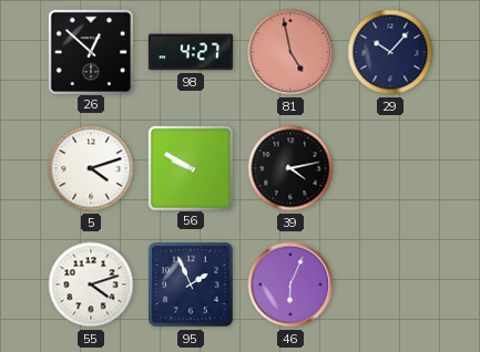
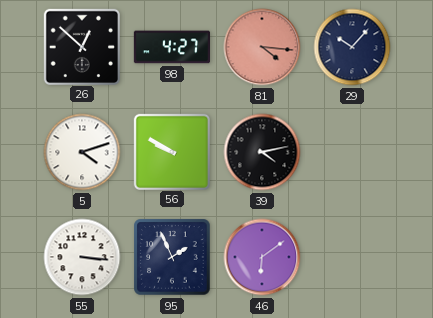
81: 4:58 -> 4:16
55: 4:12 -> 3:16
46: 6:04 -> 6:09
